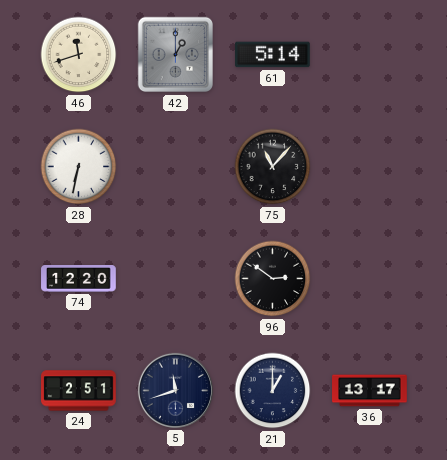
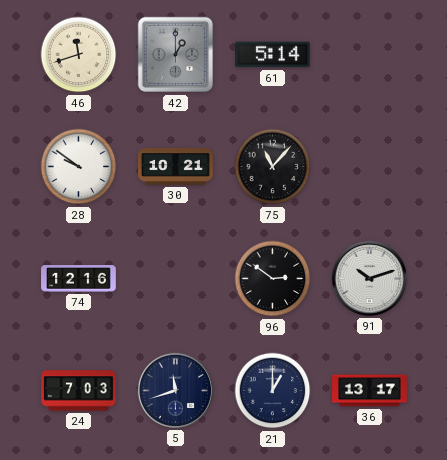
28: 6:32 -> 9:51
30: none -> 10:21
74: 12:20 -> 12:16
91: none -> 10:12
24: 2:51 -> 7:03
